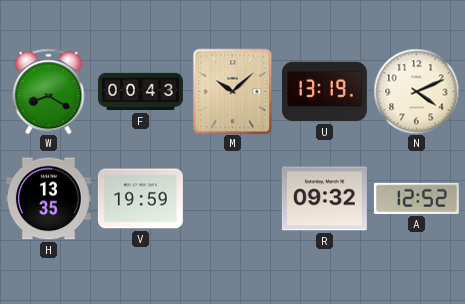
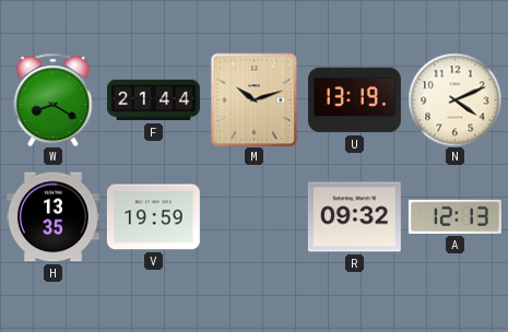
F: 00:43 -> 21:44
M: 10:08 -> 10:12
A: 12:52 -> 12:13
